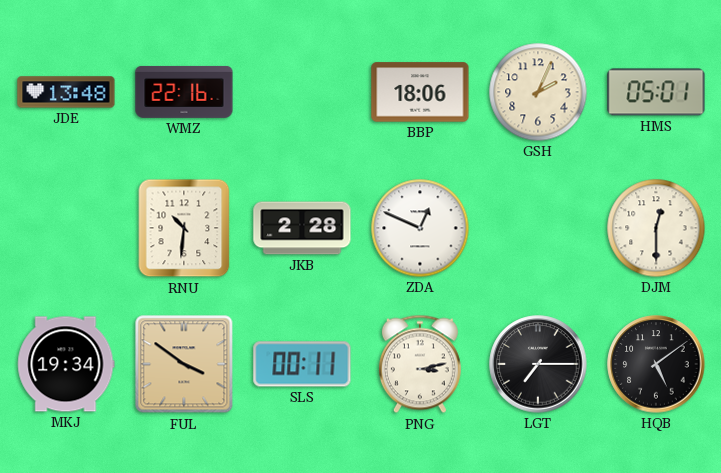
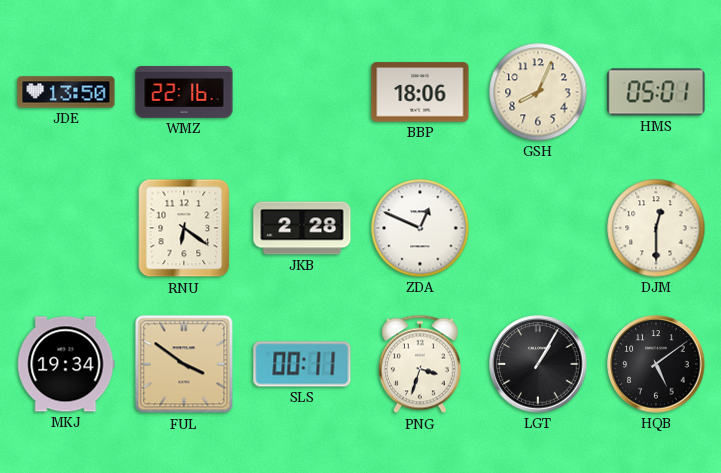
JDE: 13:48 -> 13:50
GSH: 2:04 -> 8:04
RNU: 10:31 -> 6:21
PNG: 3:13 -> 3:33
LGT: 7:15 -> 1:05
